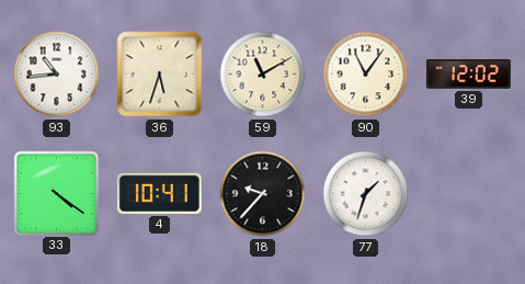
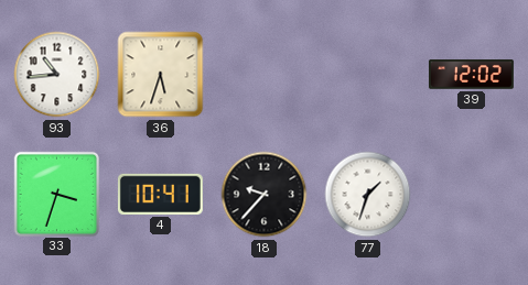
59: 11:10 -> none
90: 11:06 -> none
33: 4:21 -> 3:33
